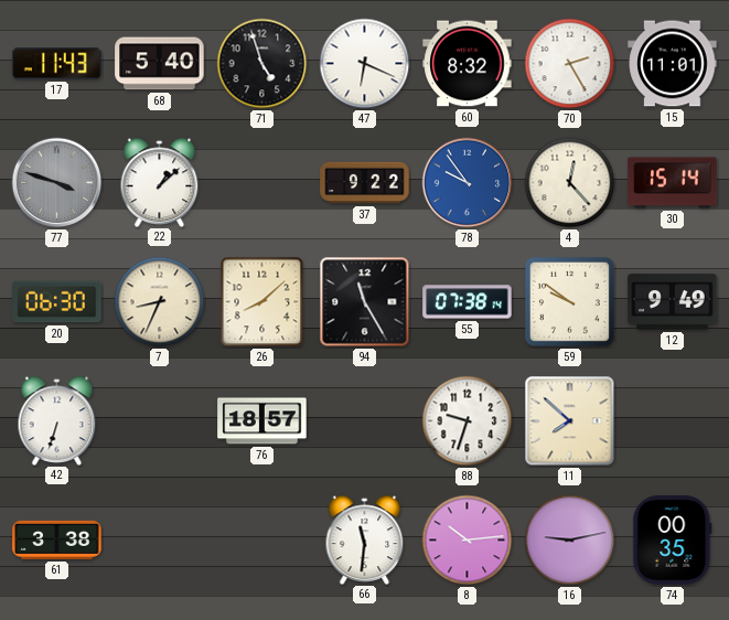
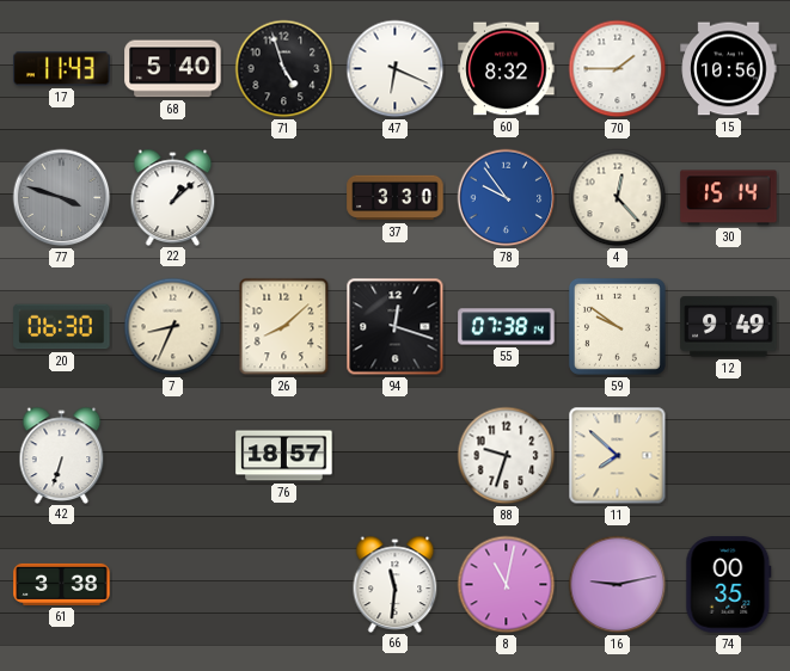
70: 2:25 -> 1:45
15: 11:01 -> 10:56
37: 9:22 -> 3:30
94: 11:25 -> 12:18
8: 10:14 -> 11:02
